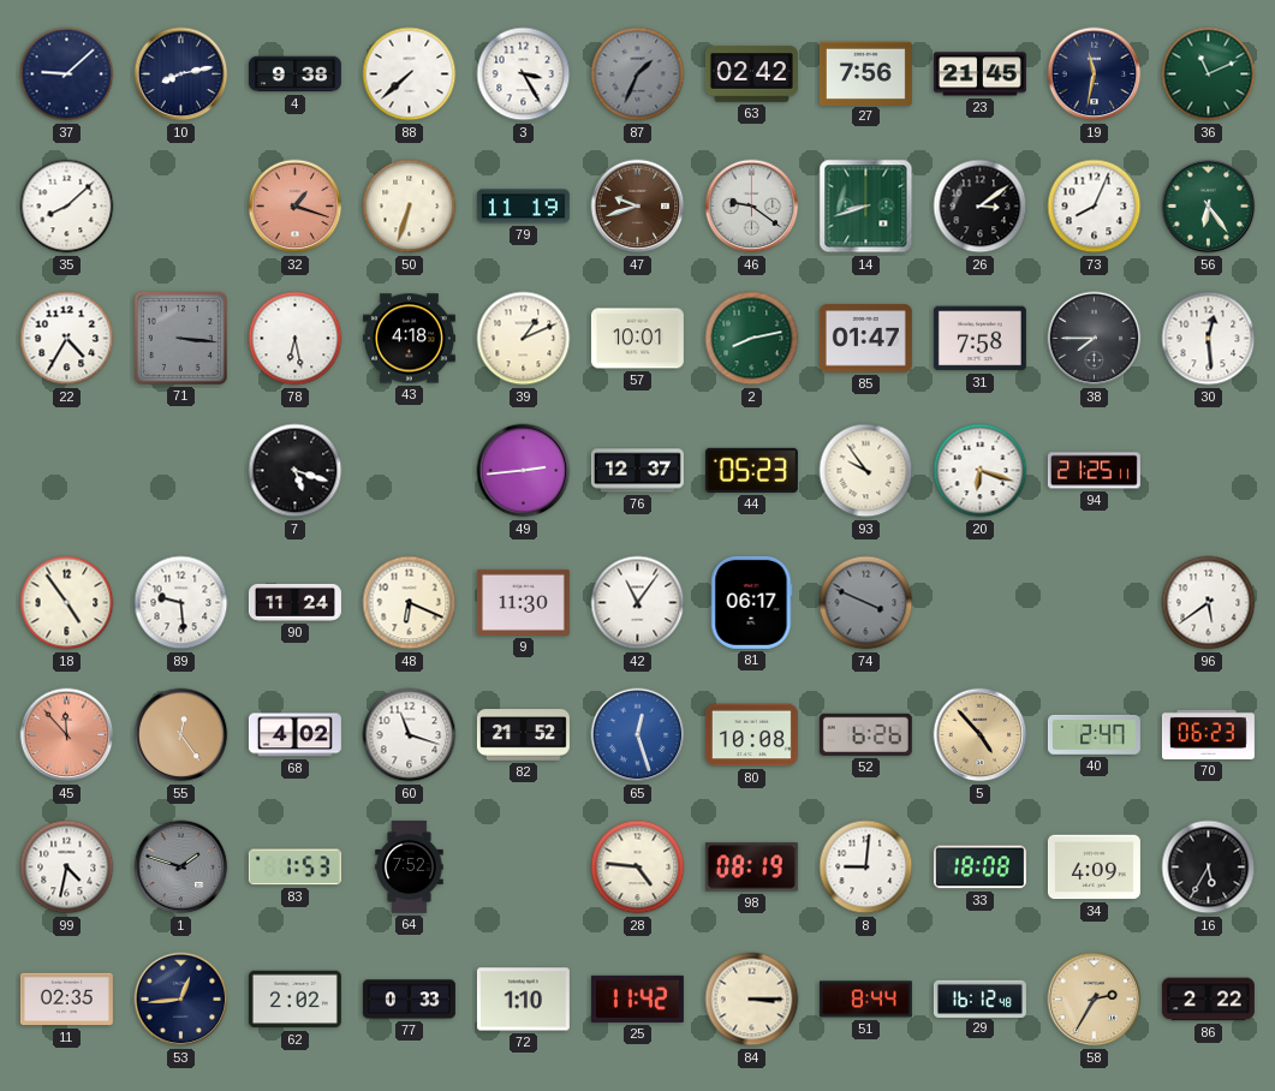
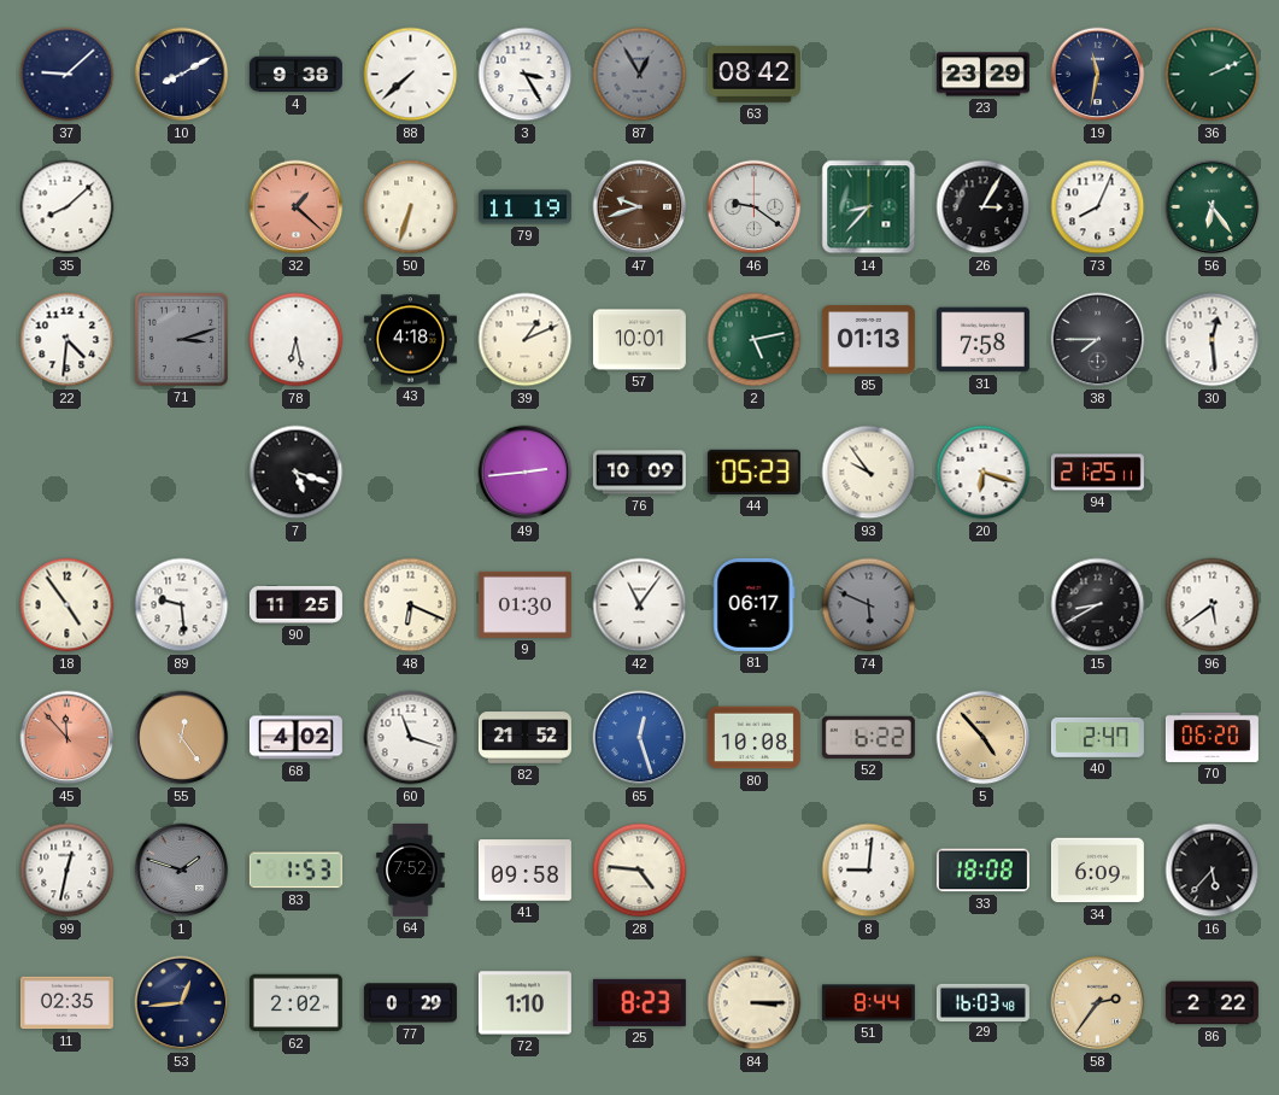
10: 8:13 -> 8:10
87: 1:34 -> 12:55
63: 02:42 -> 08:42
27: 7:56 -> none
23: 21:45 -> 23:29
36: 11:11 -> 2:11
32: 1:18 -> 1:22
14: 8:42 -> 8:37
26: 3:09 -> 3:05
22: 4:35 -> 4:31
71: 3:16 -> 3:12
2: 8:13 -> 5:13
85: 01:47 -> 01:13
76: 12:37 -> 10:09
90: 11:24 -> 11:25
9: 11:30 -> 01:30
74: 3:49 -> 5:49
15: none -> 8:40
52: 6:26 -> 6:22
70: 06:23 -> 06:20
99: 4:32 -> 12:32
41: none -> 09:58
98: 08:19 -> none
34: 4:09 -> 6:09
16: 5:35 -> 5:37
77: 0:33 -> 0:29
25: 11:42 -> 8:23
29: 16:12 -> 16:03
58: 2:35 -> 2:36
